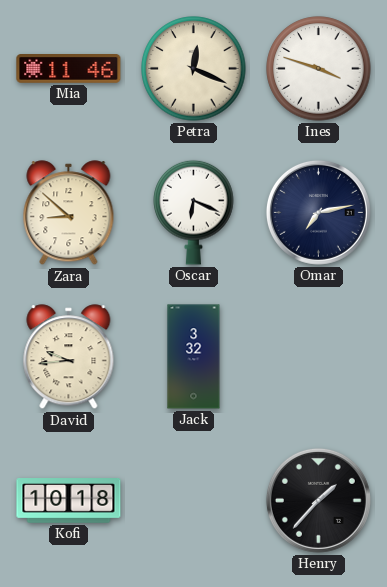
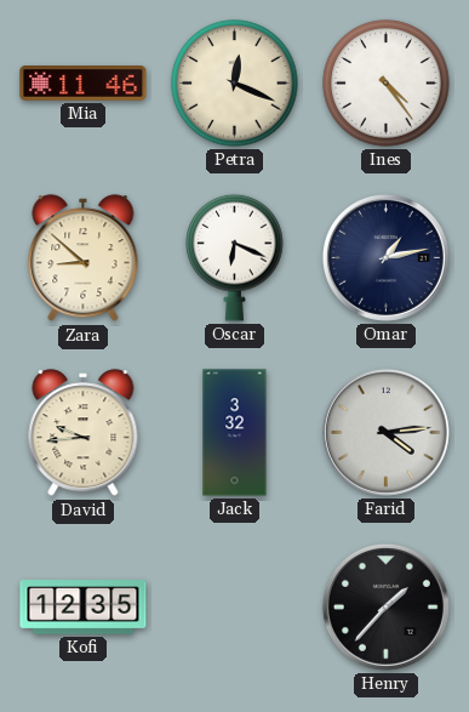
Ines: 3:48 -> 4:24
Omar: 7:13 -> 1:13
Farid: none -> 4:14
Kofi: 10:18 -> 12:35
